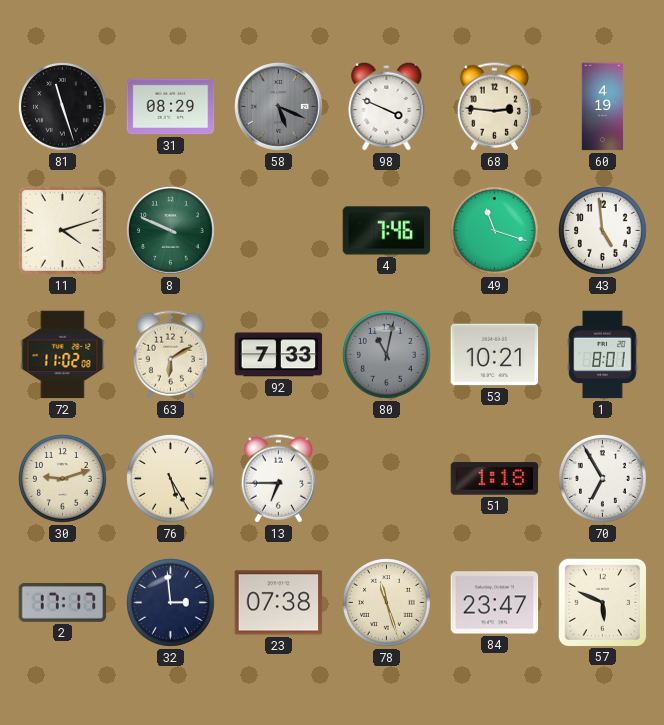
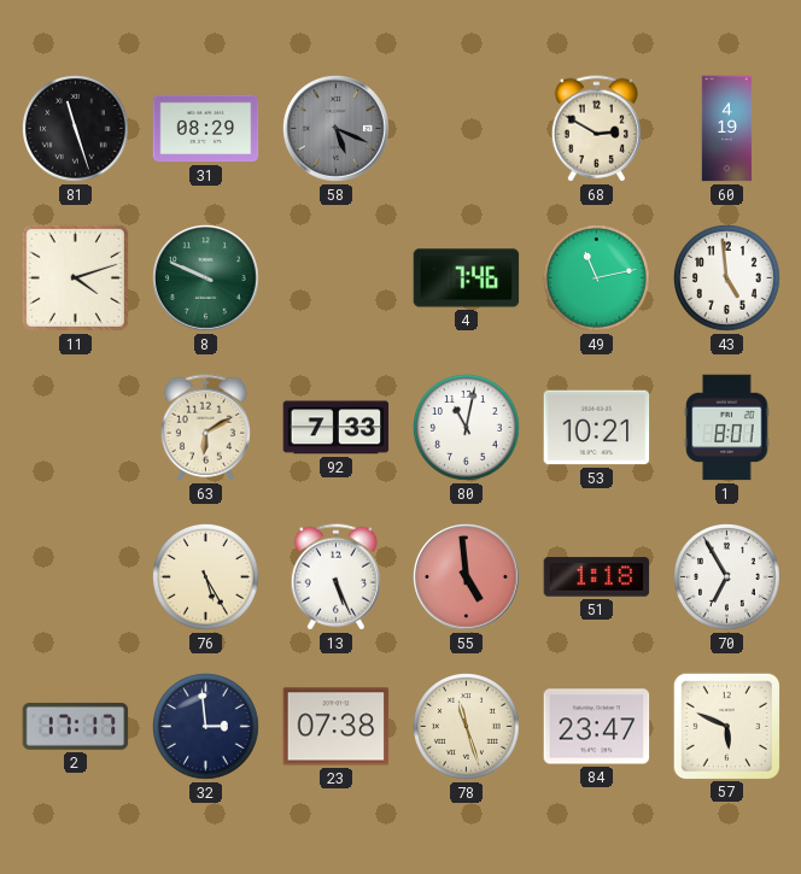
98: 3:49 -> none
68: 2:46 -> 2:50
49: 11:18 -> 11:13
72: 11:02 -> none
80 dial: grey -> white
30: 9:12 -> none
13: 6:45 -> 5:26
55: none -> 4:59
